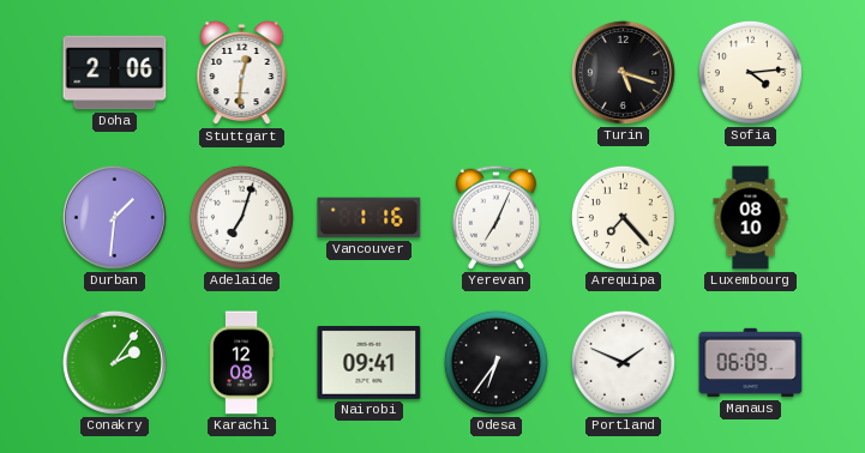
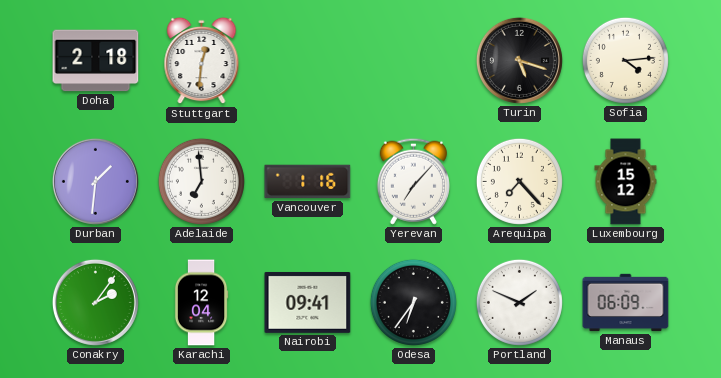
Doha: 2:06 -> 2:18
Adelaide: 7:03 -> 6:59
Yerevan: 7:04 -> 7:07
Luxembourg: 08:10 -> 15:12
Karachi: 12:08 -> 12:04
